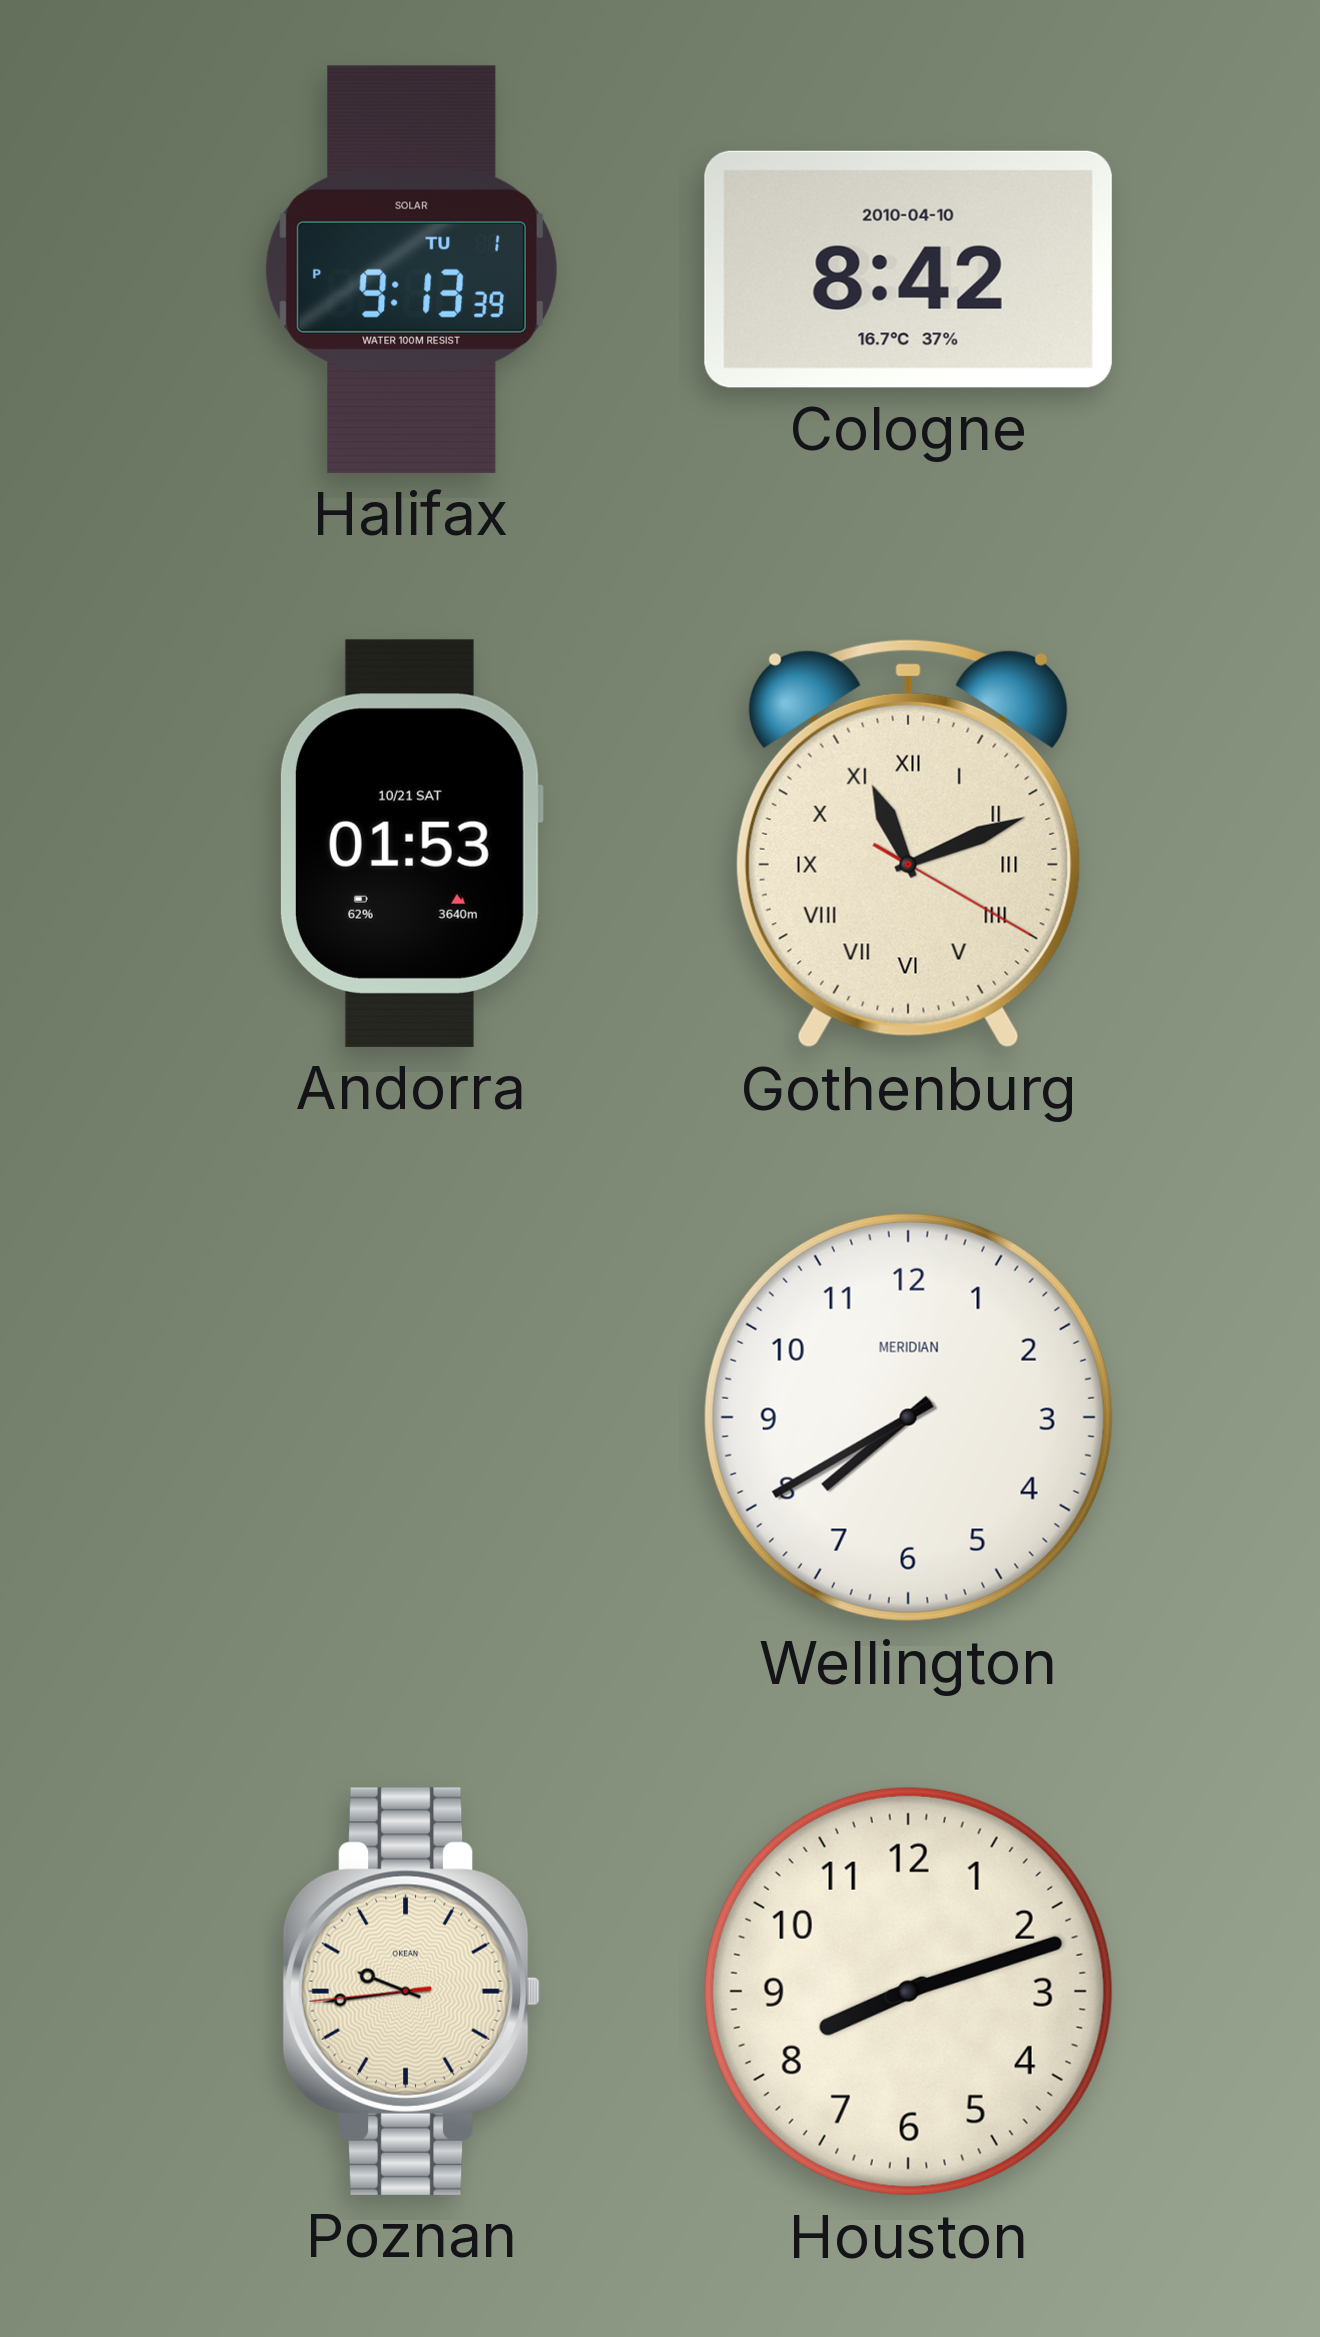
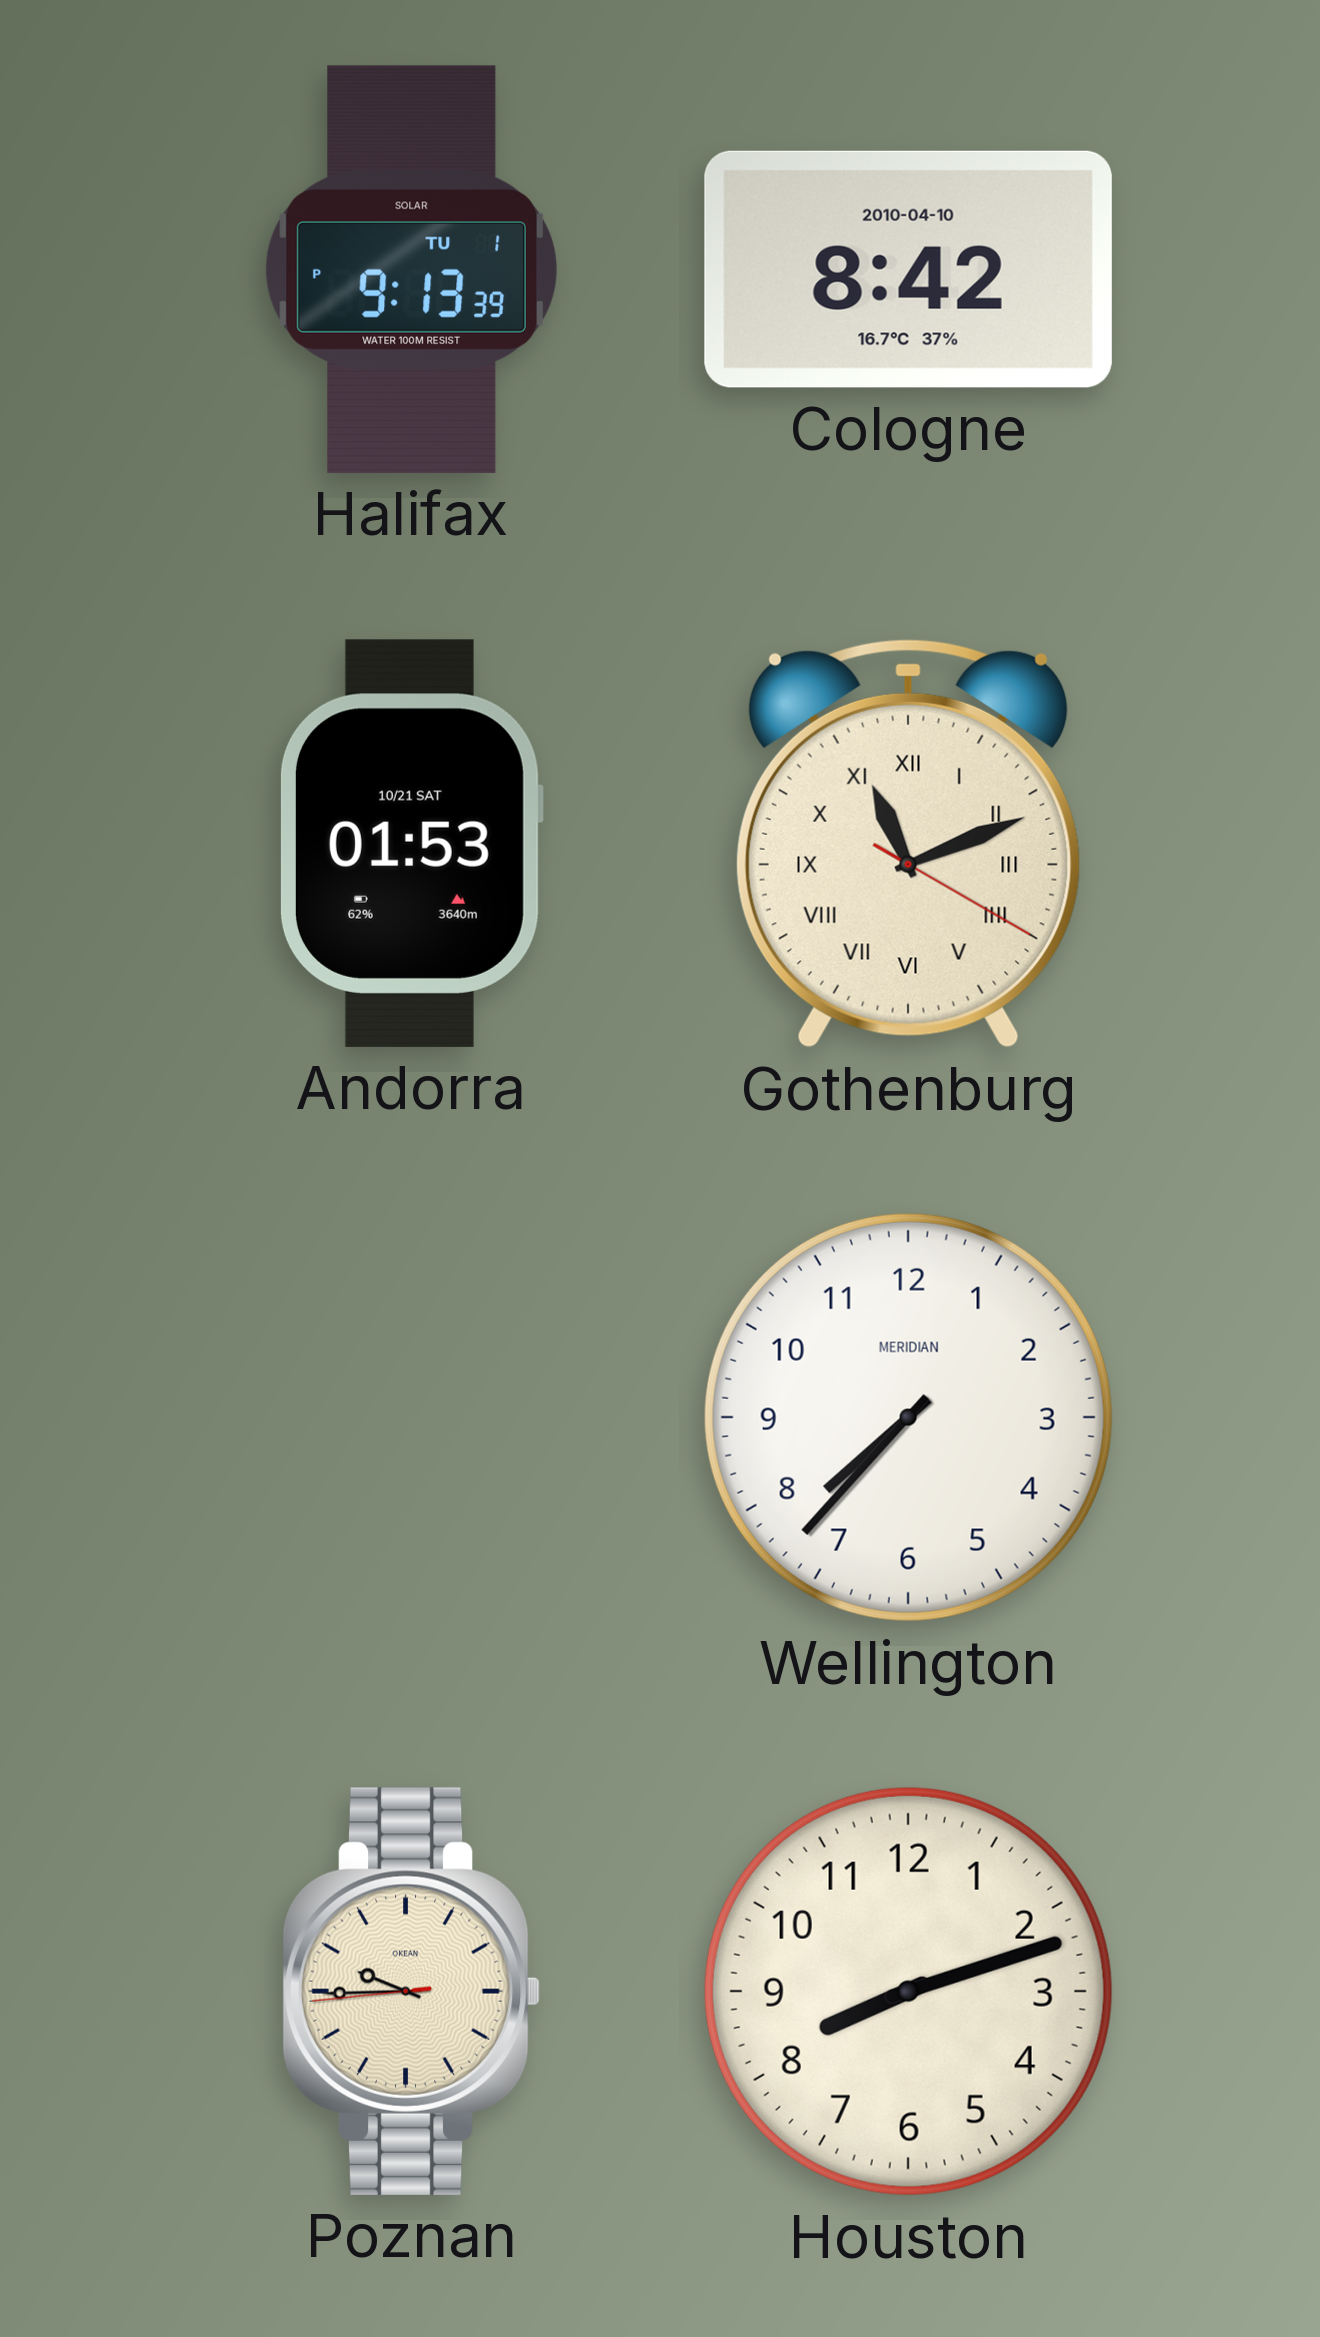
Wellington: 7:40 -> 7:37
Poznan: 9:43 -> 9:44
